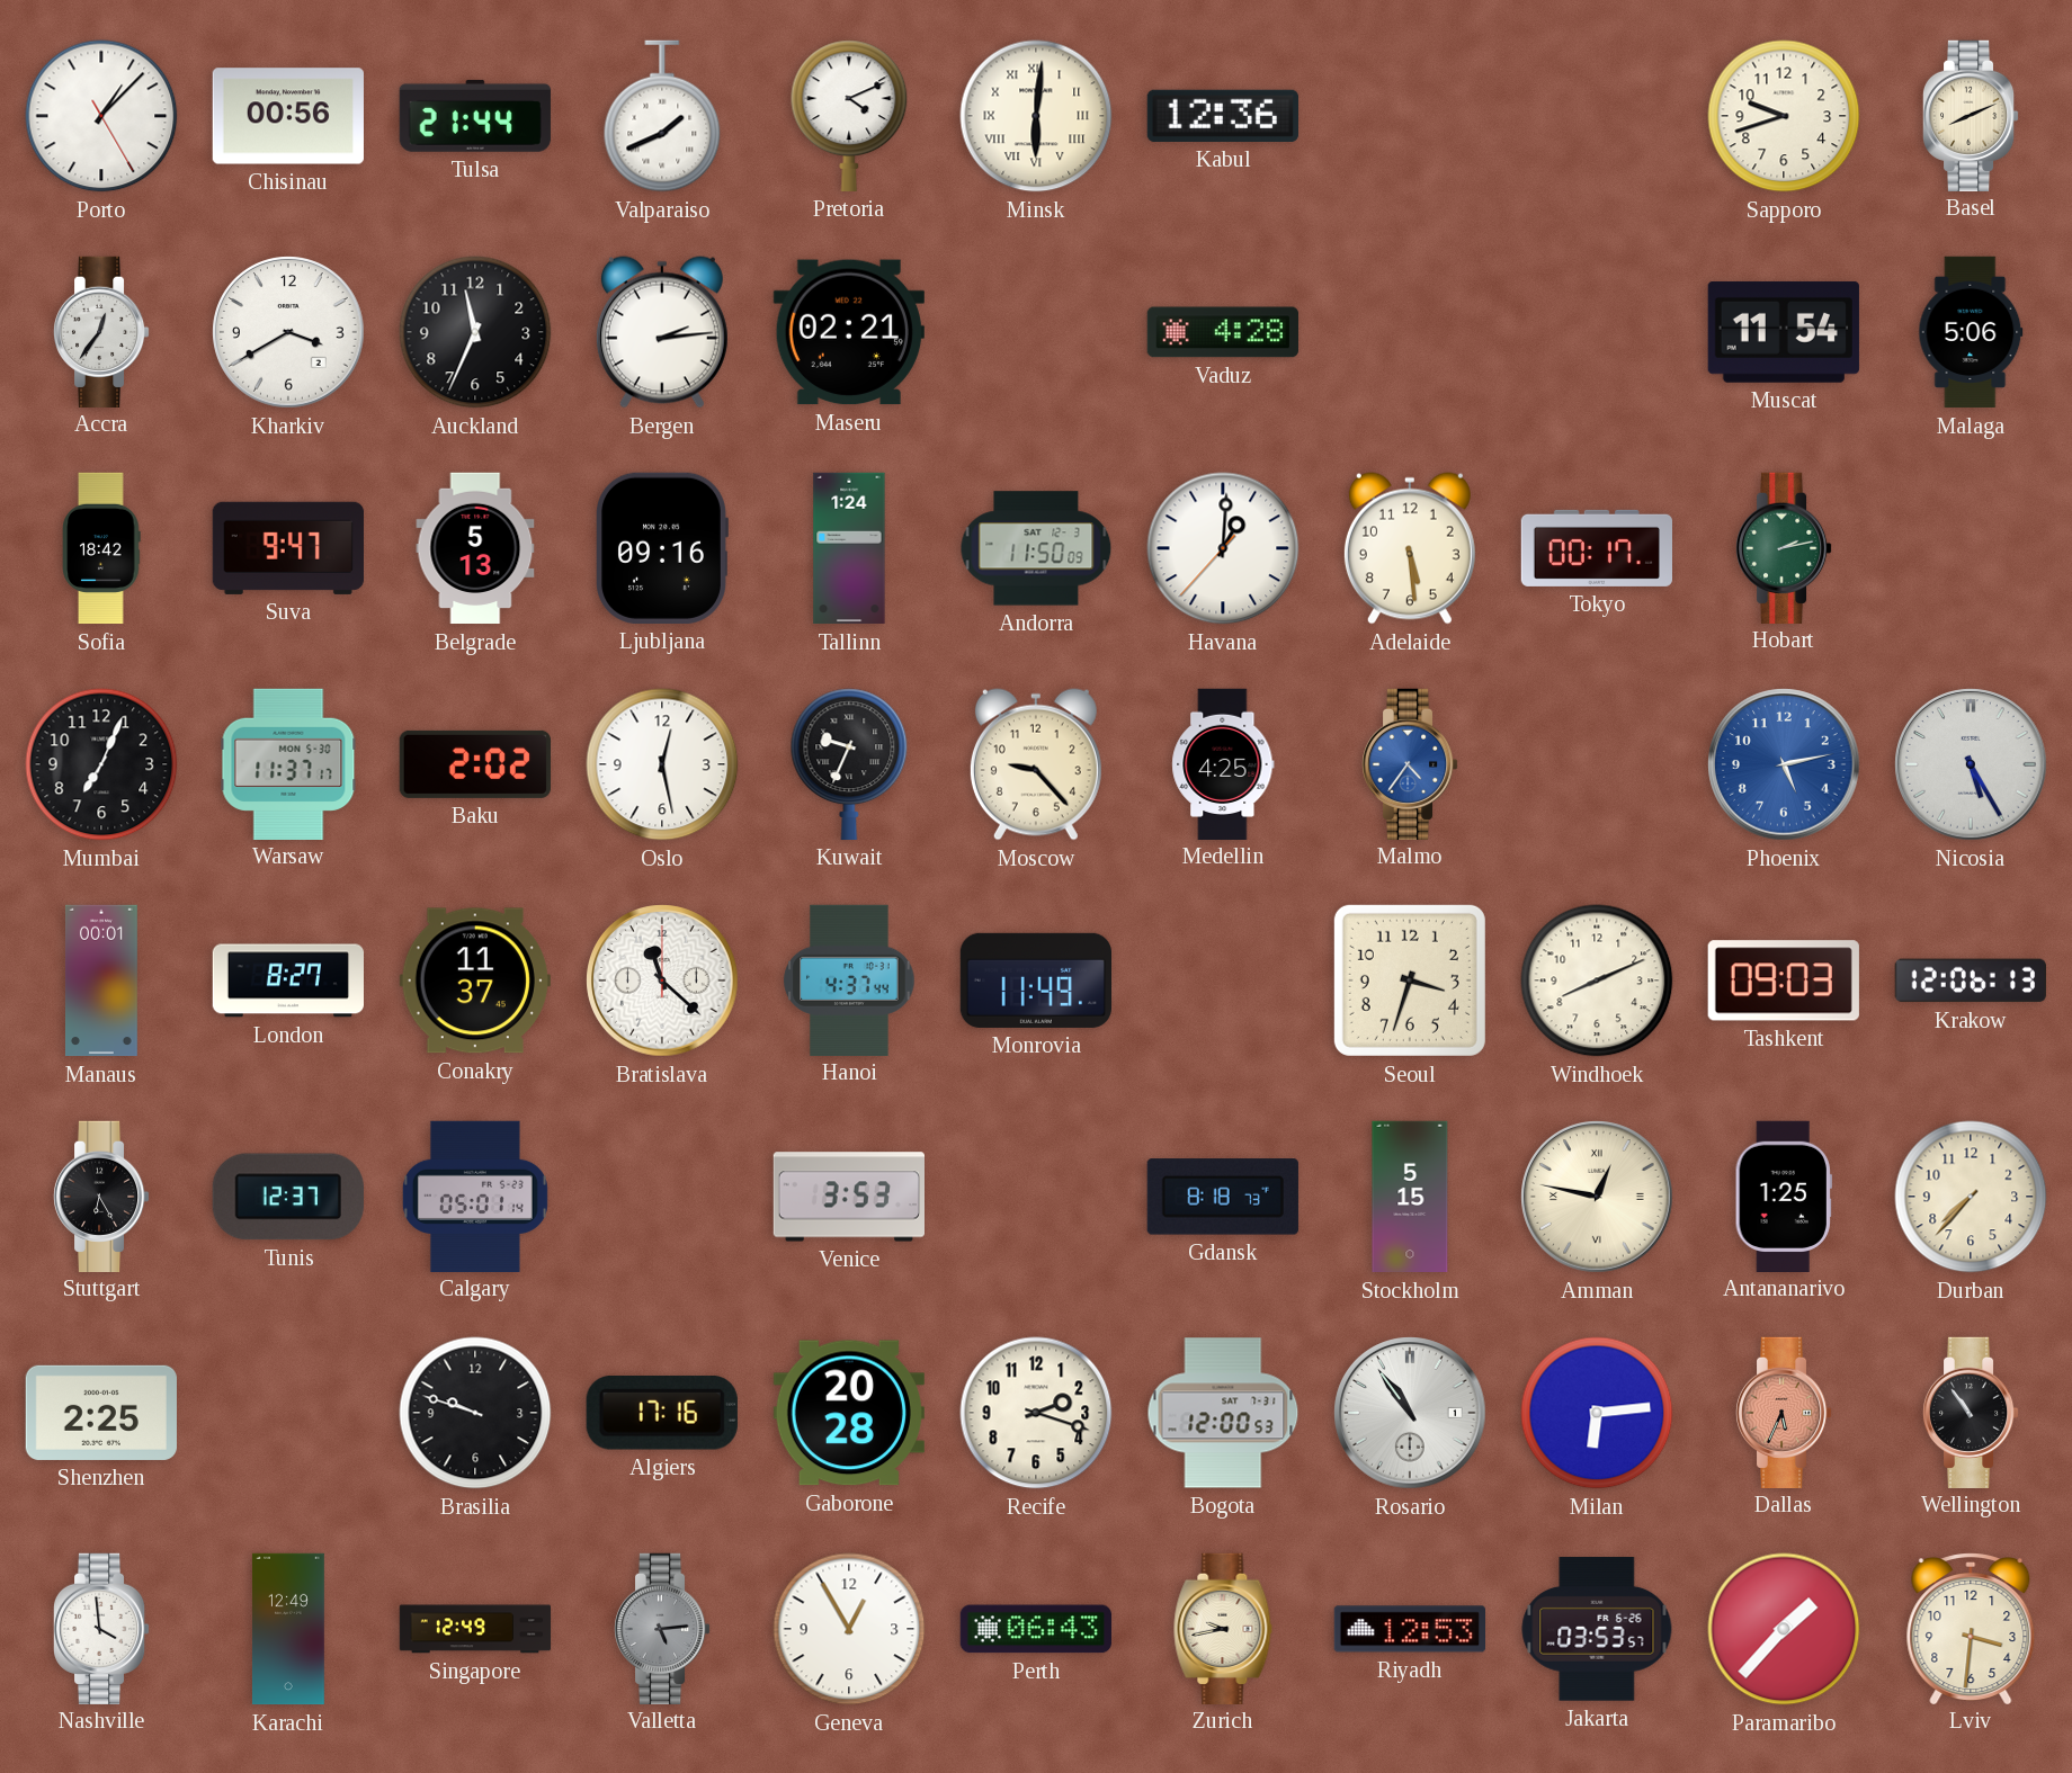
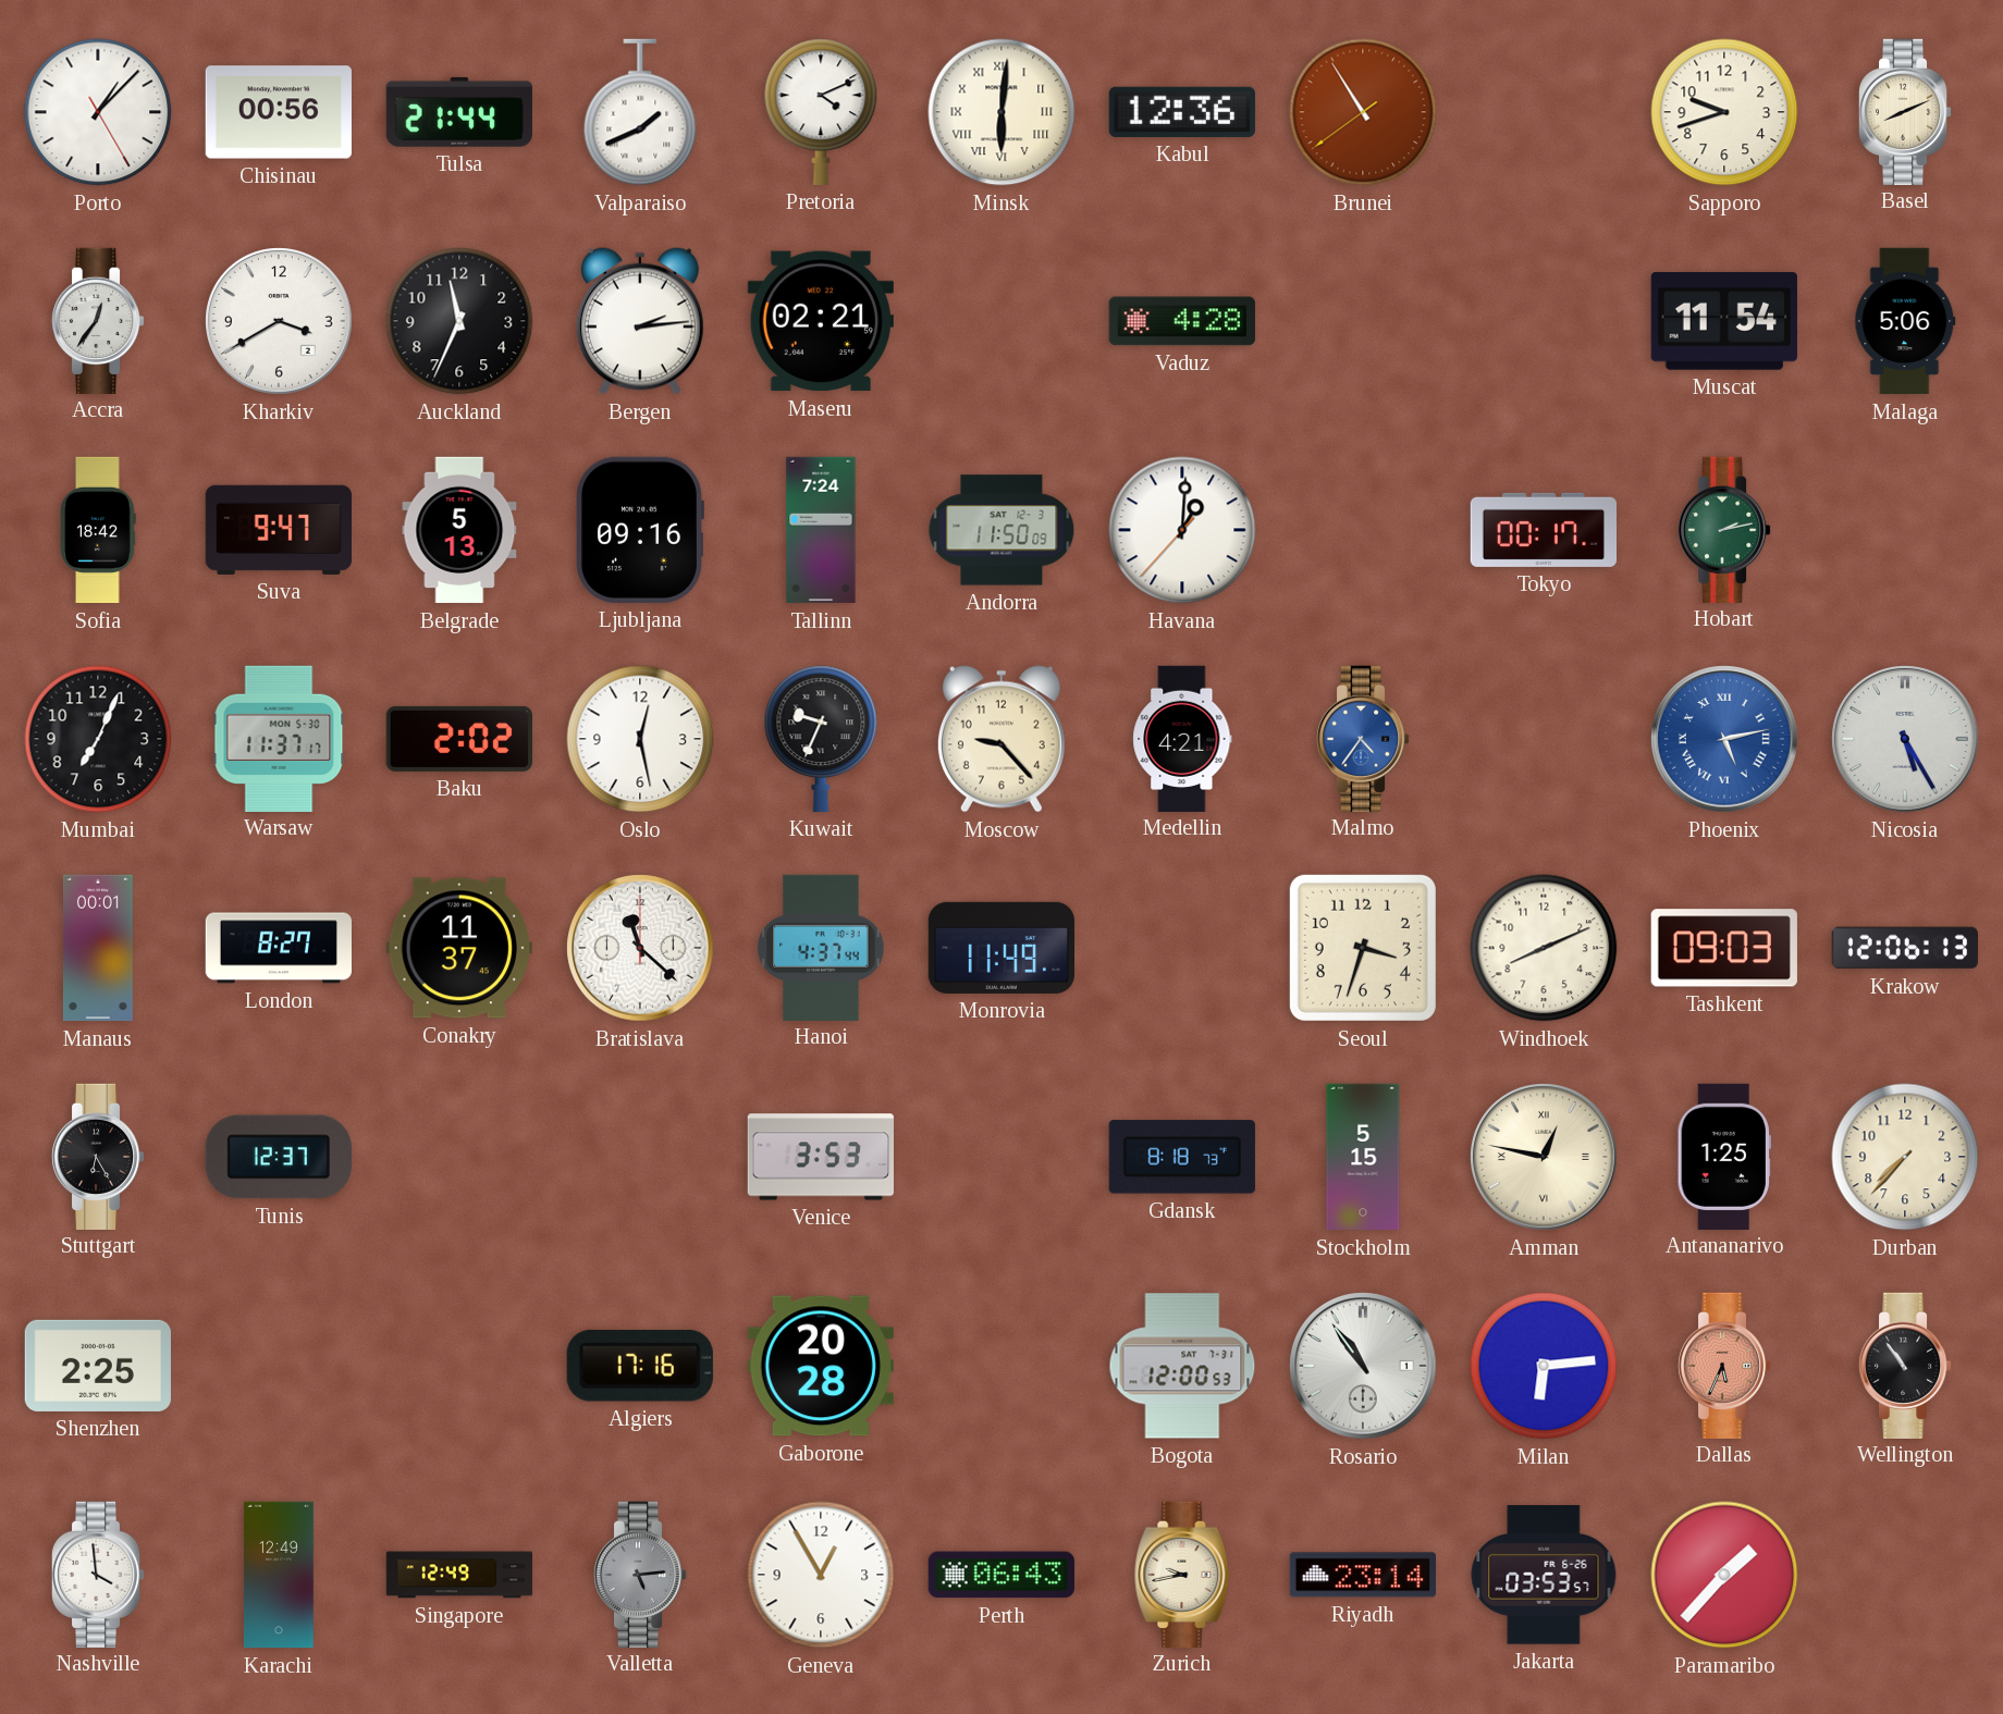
Brunei: none -> 10:54
Tallinn: 1:24 -> 7:24
Adelaide: 5:29 -> none
Medellin: 4:25 -> 4:21
Phoenix numerals: Arabic -> Roman
Calgary: 05:01 -> none
Brasilia: 9:48 -> none
Recife: 2:18 -> none
Riyadh: 12:53 -> 23:14
Lviv: 3:31 -> none
